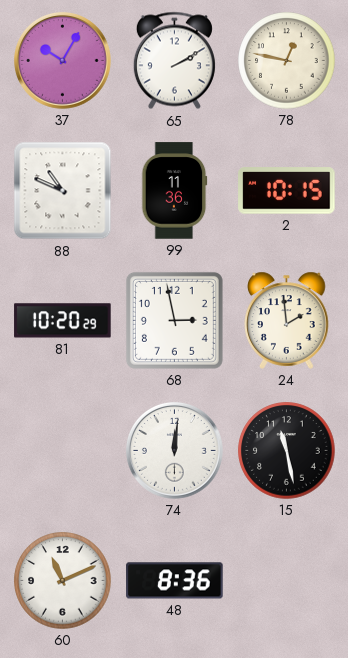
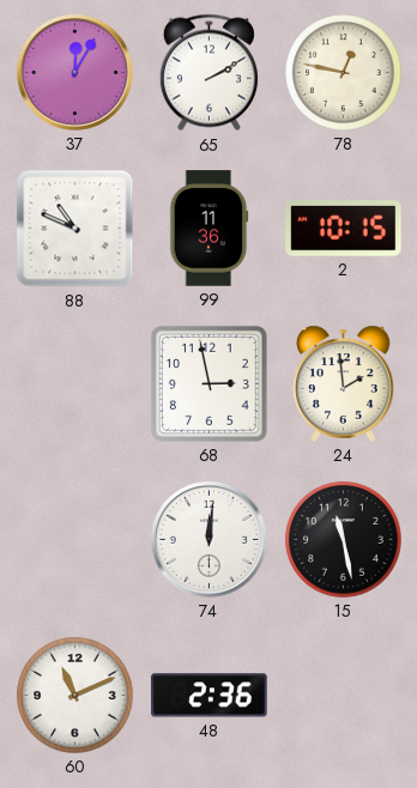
37: 10:05 -> 12:05
81: 10:20 -> none
48: 8:36 -> 2:36
